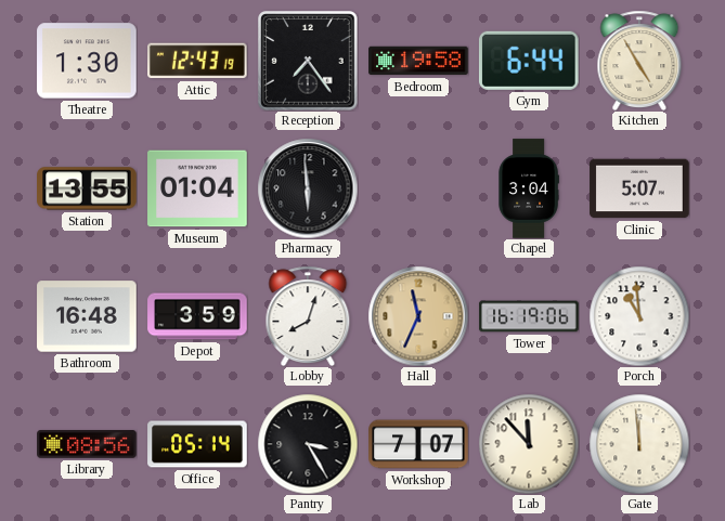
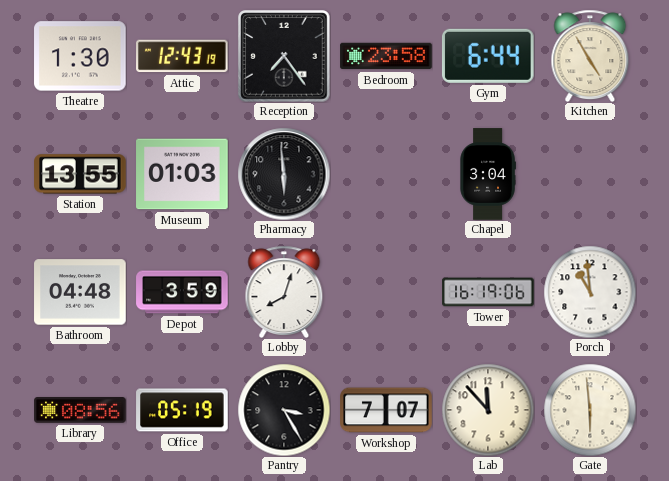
Bedroom: 19:58 -> 23:58
Museum: 01:04 -> 01:03
Clinic: 5:07 -> none
Bathroom: 16:48 -> 04:48
Hall: 11:34 -> none
Office: 05:14 -> 05:19
Gate: 11:59 -> 5:59
